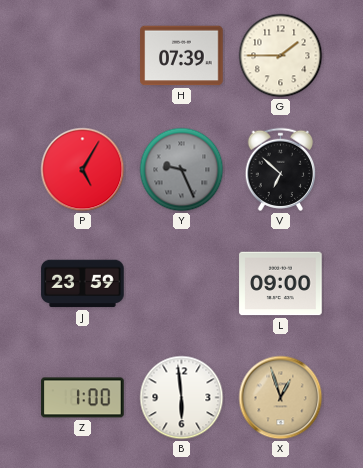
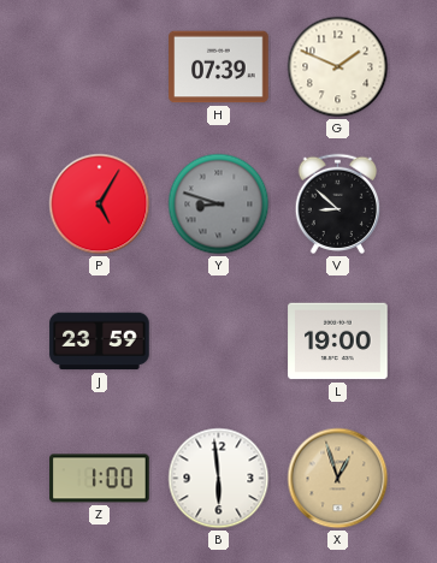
G: 1:45 -> 1:49
Y: 9:26 -> 8:48
V: 6:52 -> 8:52
L: 09:00 -> 19:00
